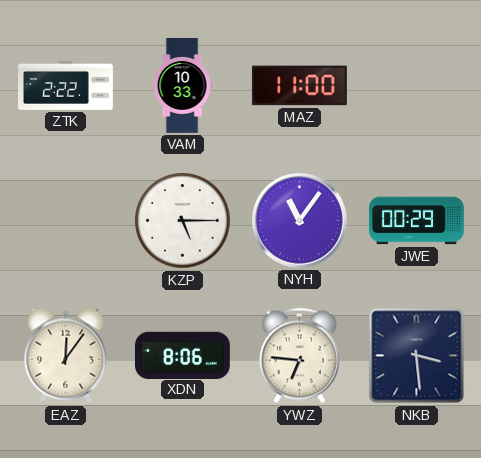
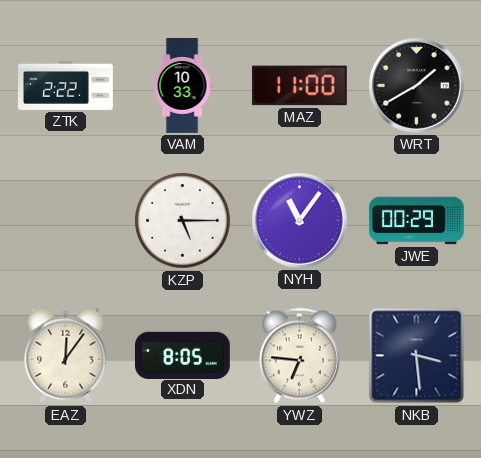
WRT: none -> 1:40
XDN: 8:06 -> 8:05
